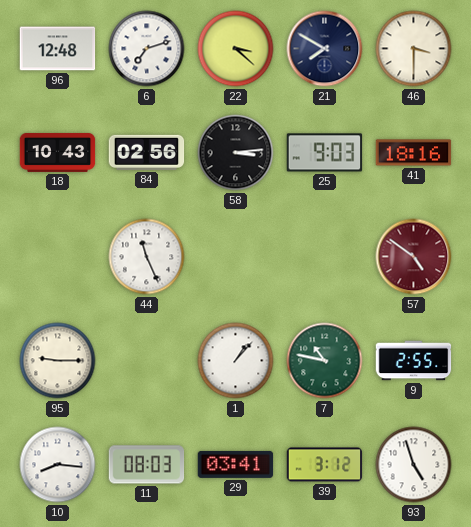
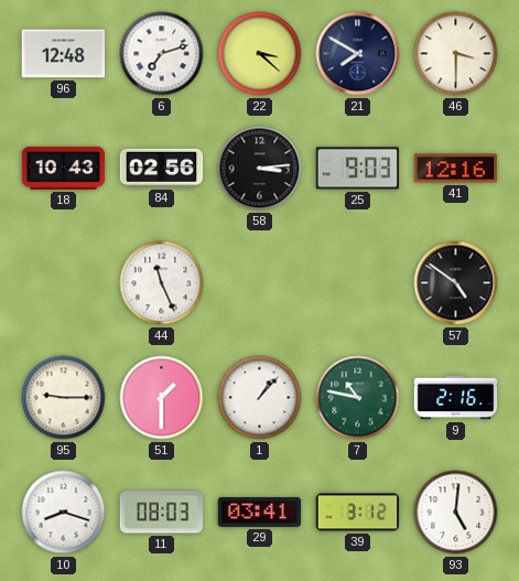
41: 18:16 -> 12:16
57 dial: burgundy -> black
51: none -> 1:30
9: 2:55 -> 2:16
10: 8:16 -> 8:18
93: 4:57 -> 5:01
